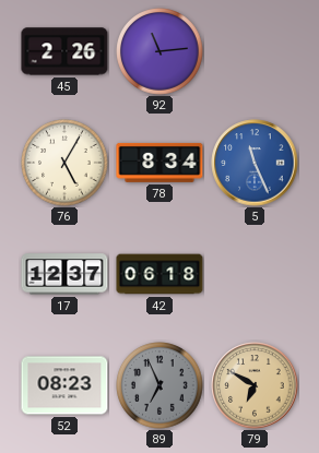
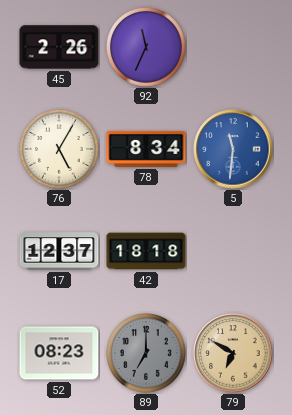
92: 11:14 -> 11:34
5: 11:26 -> 11:31
42: 06:18 -> 18:18
89: 6:56 -> 7:00
